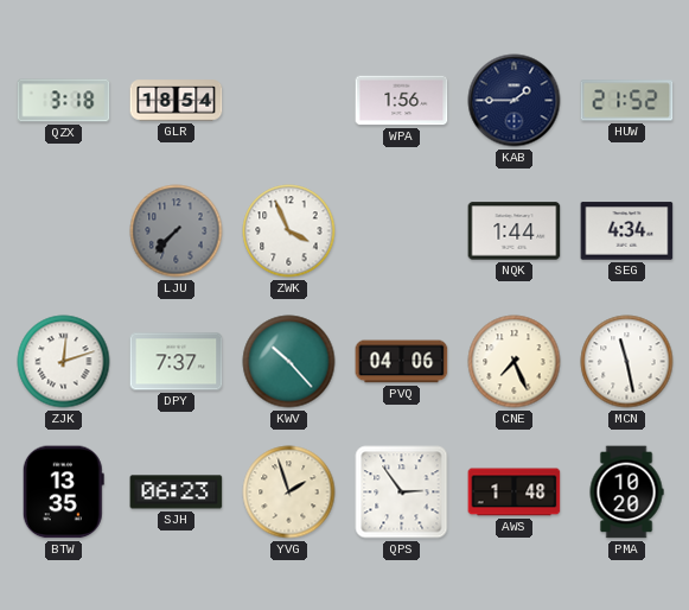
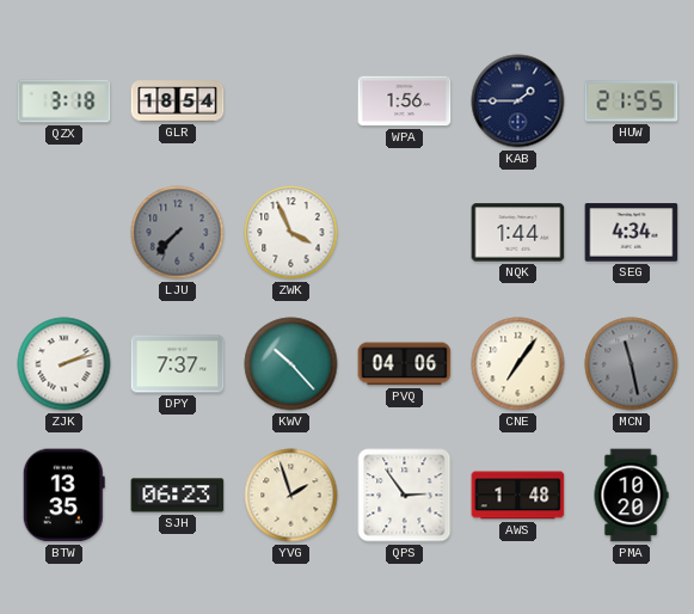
HUW: 21:52 -> 21:55
ZJK: 12:12 -> 2:12
CNE: 7:26 -> 7:06
MCN dial: white -> grey
